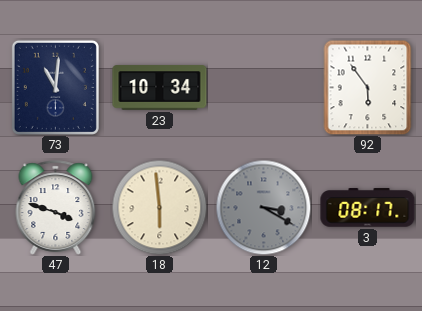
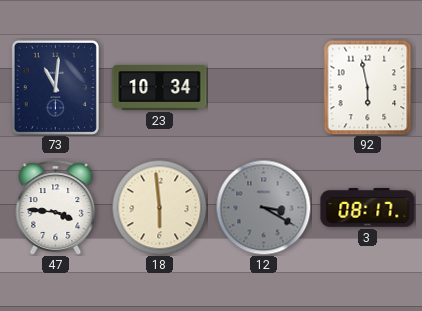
92: 5:54 -> 5:58
47: 3:48 -> 3:46
